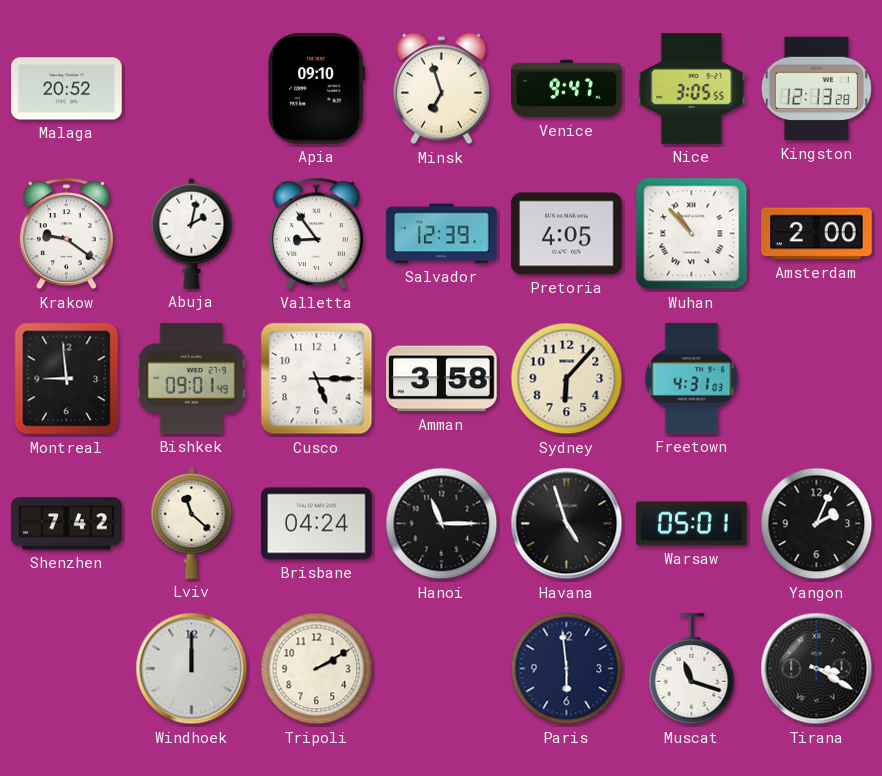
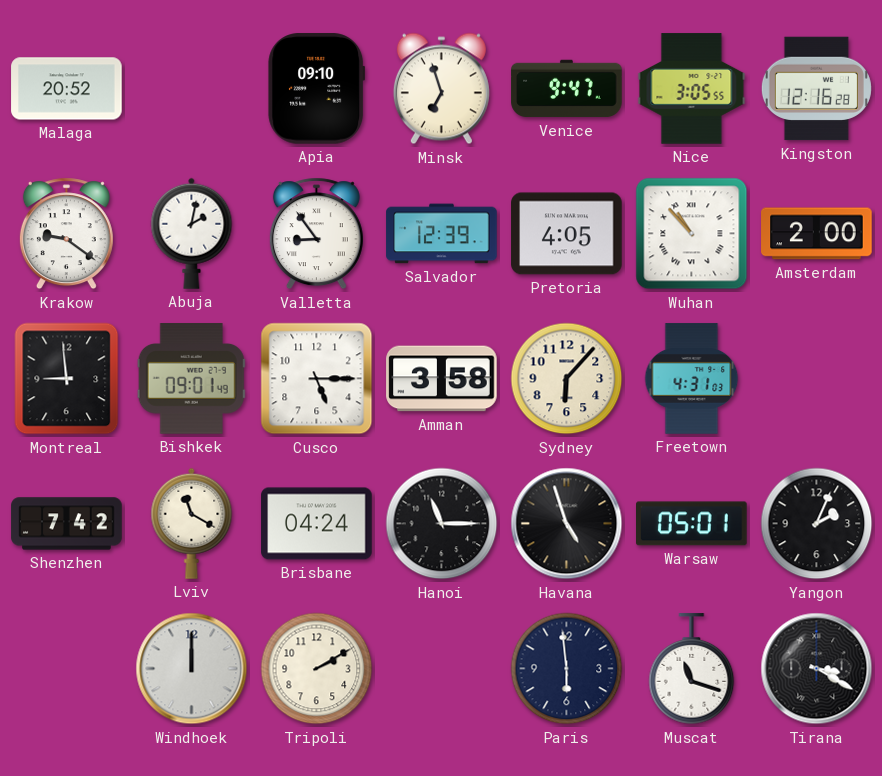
Kingston: 12:13 -> 12:16
Lviv: 11:22 -> 11:20
